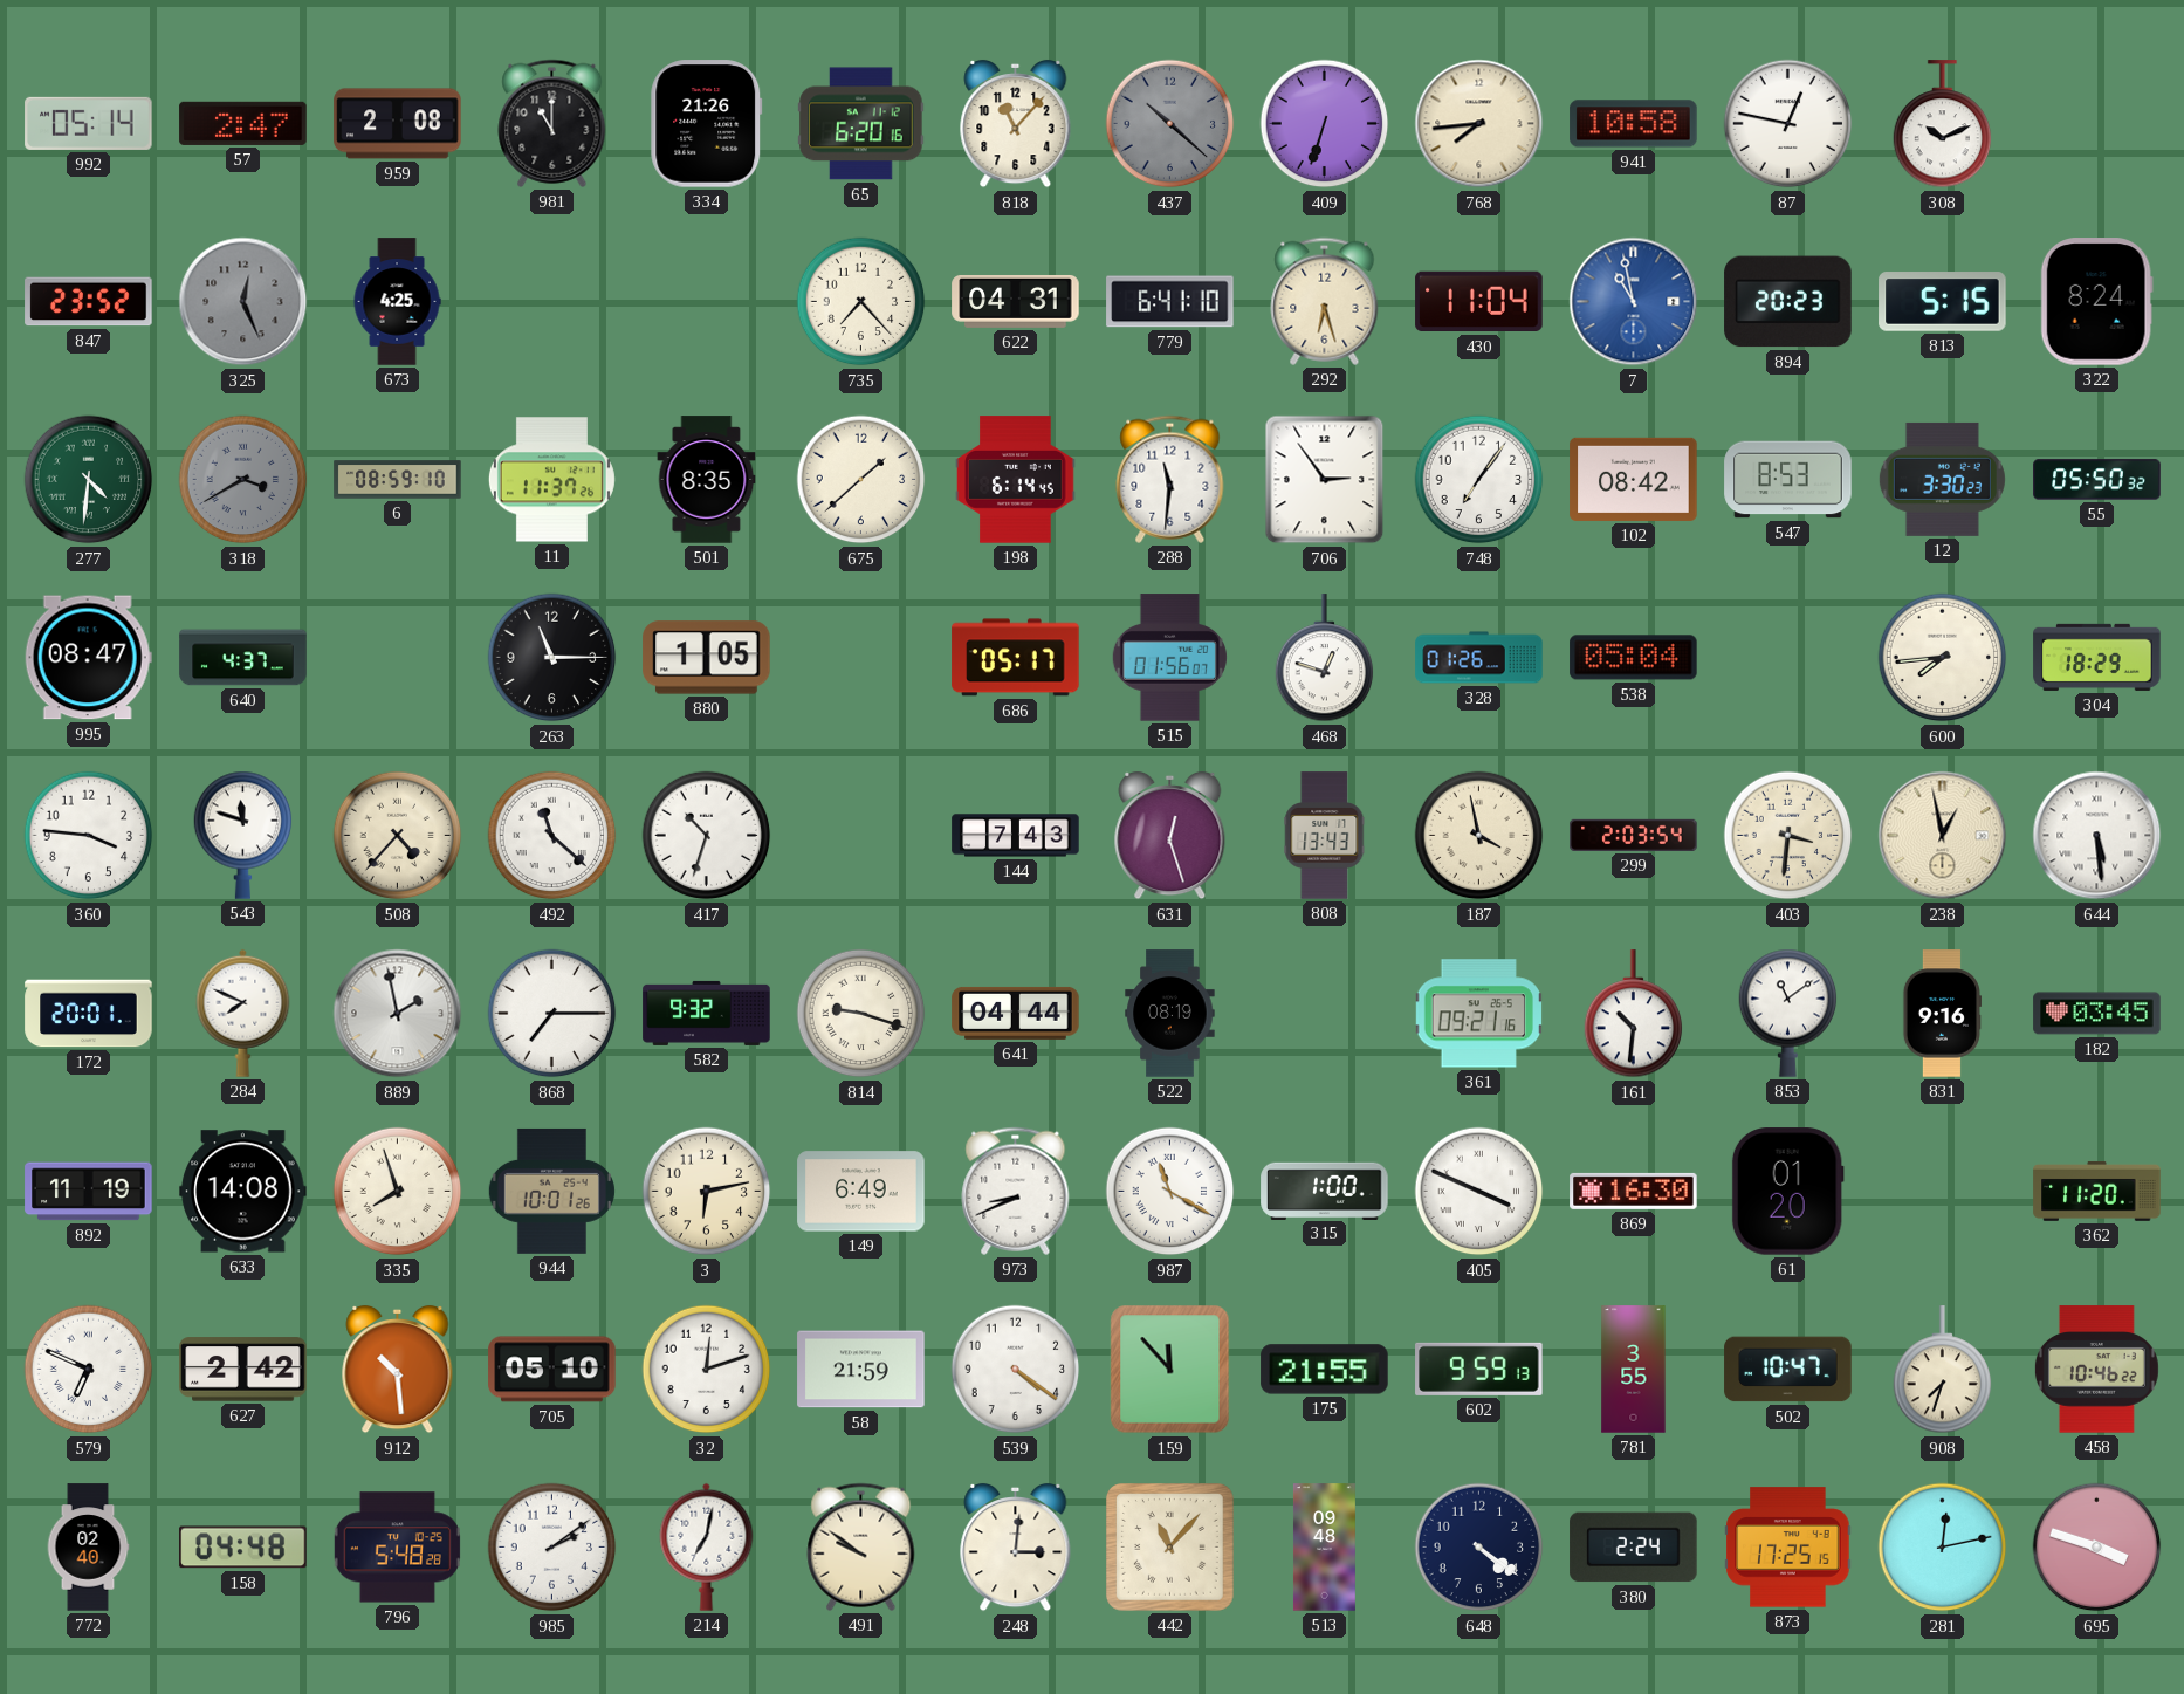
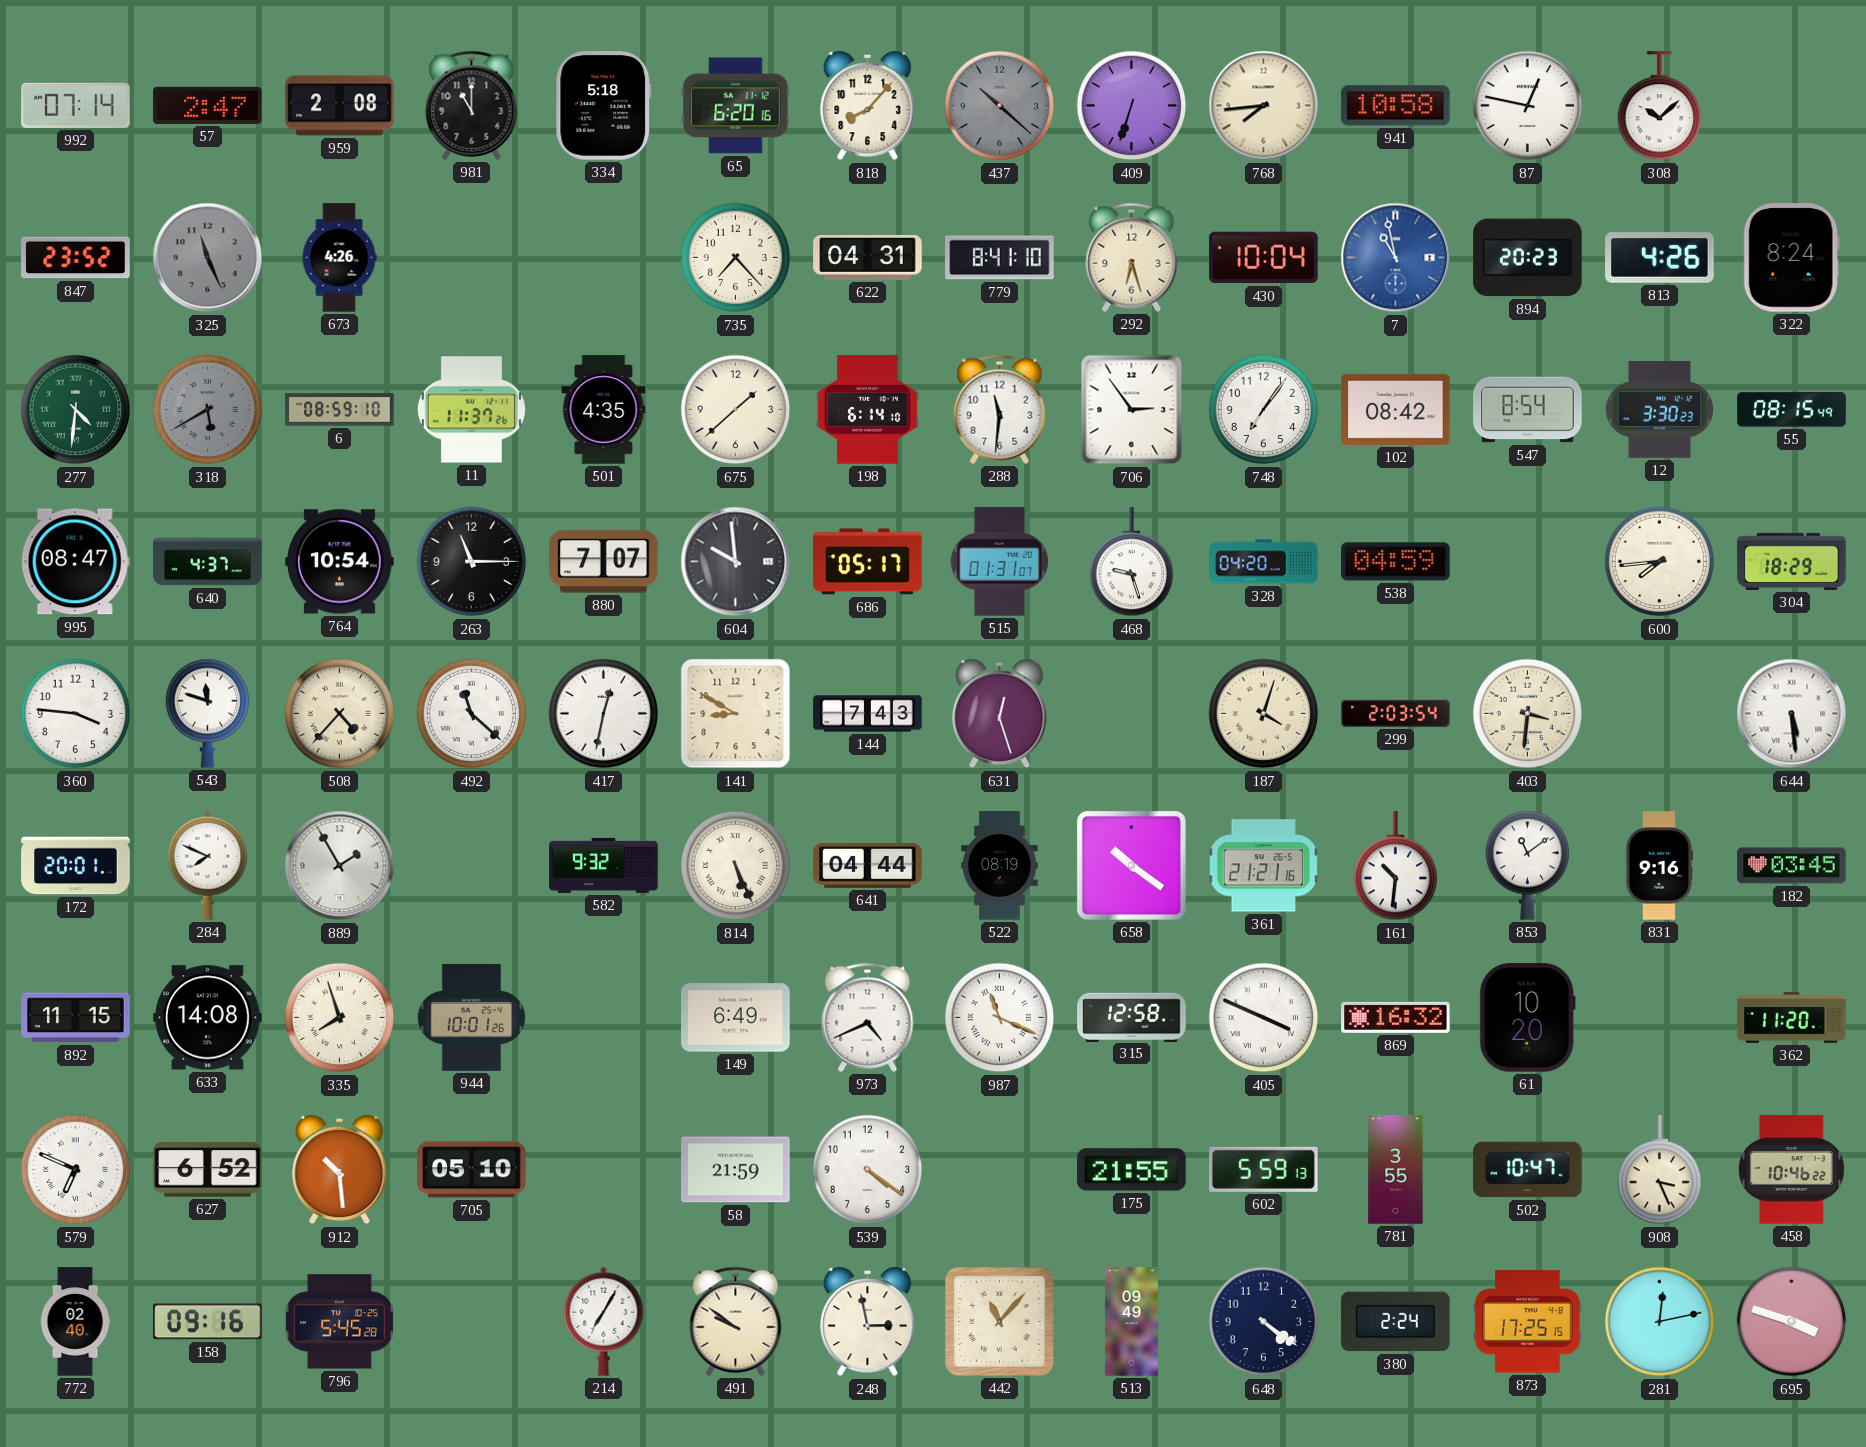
992: 05:14 -> 07:14
334: 21:26 -> 5:18
818: 11:07 -> 8:07
308: 10:11 -> 10:08
325: 12:26 -> 11:26
673: 4:25 -> 4:26
779: 6:41 -> 8:41
430: 11:04 -> 10:04
813: 5:15 -> 4:26
318: 3:40 -> 5:40
501: 8:35 -> 4:35
198: 6:14:45 -> 6:14:10
547: 8:53 -> 8:54
55: 05:50 -> 08:15
764: none -> 10:54
880: 1:05 -> 7:07
604: none -> 9:59
515: 01:56 -> 01:31
468: 12:48 -> 9:27
328: 01:26 -> 04:20
538: 05:04 -> 04:59
417: 10:33 -> 12:32
141: none -> 8:50
808: 13:43 -> none
187: 3:58 -> 4:03
238: 12:58 -> none
889: 1:58 -> 1:55
868: 7:15 -> none
814: 9:18 -> 5:26
658: none -> 10:21
361: 09:21 -> 21:21
892: 11:19 -> 11:15
3: 6:13 -> none
973: 8:41 -> 4:41
987: 11:20 -> 11:19
315: 1:00 -> 12:58
869: 16:30 -> 16:32
61: 01:20 -> 10:20
627: 2:42 -> 6:52
32: 12:12 -> none
159: 11:53 -> none
602: 9:59 -> 5:59
908: 7:33 -> 3:26
158: 04:48 -> 09:16
796: 5:48 -> 5:45
985: 2:09 -> none
214: 7:02 -> 7:05
248: 3:01 -> 2:58
513: 09:48 -> 09:49
